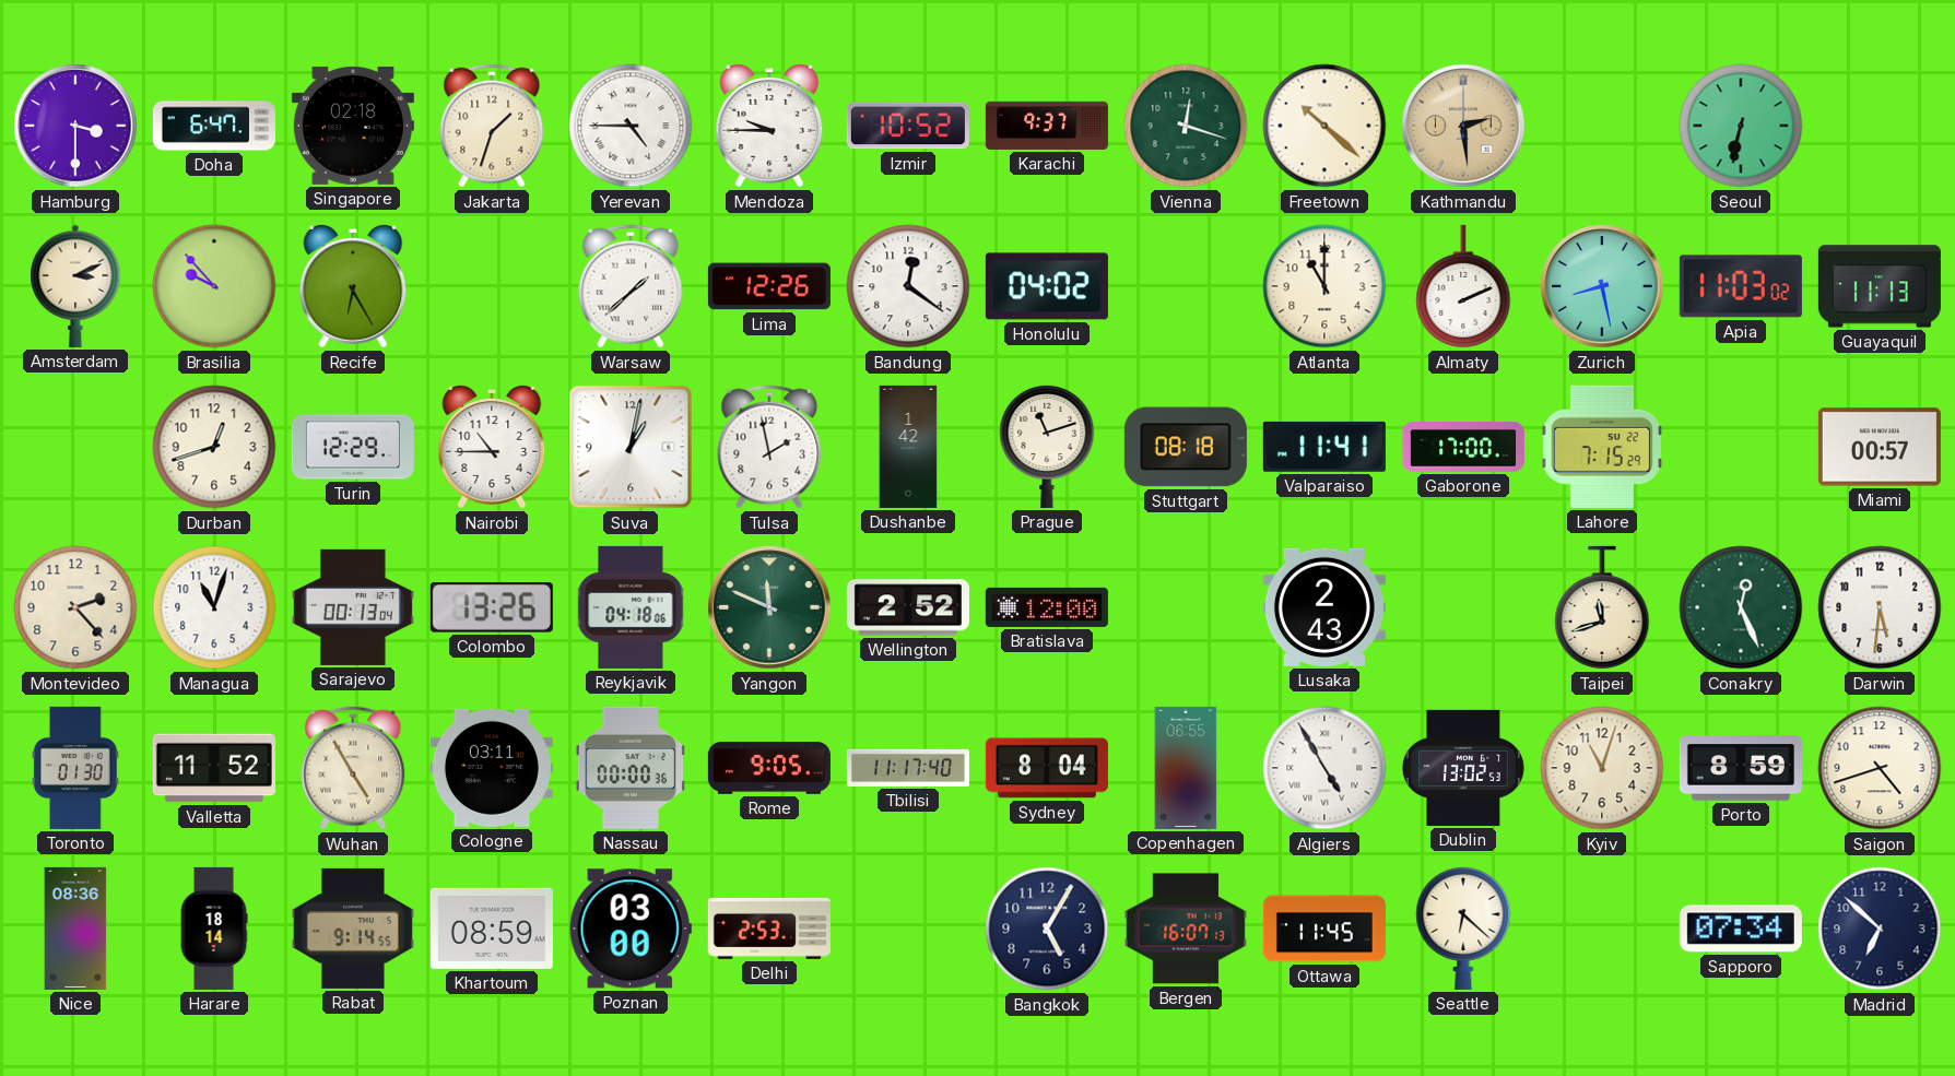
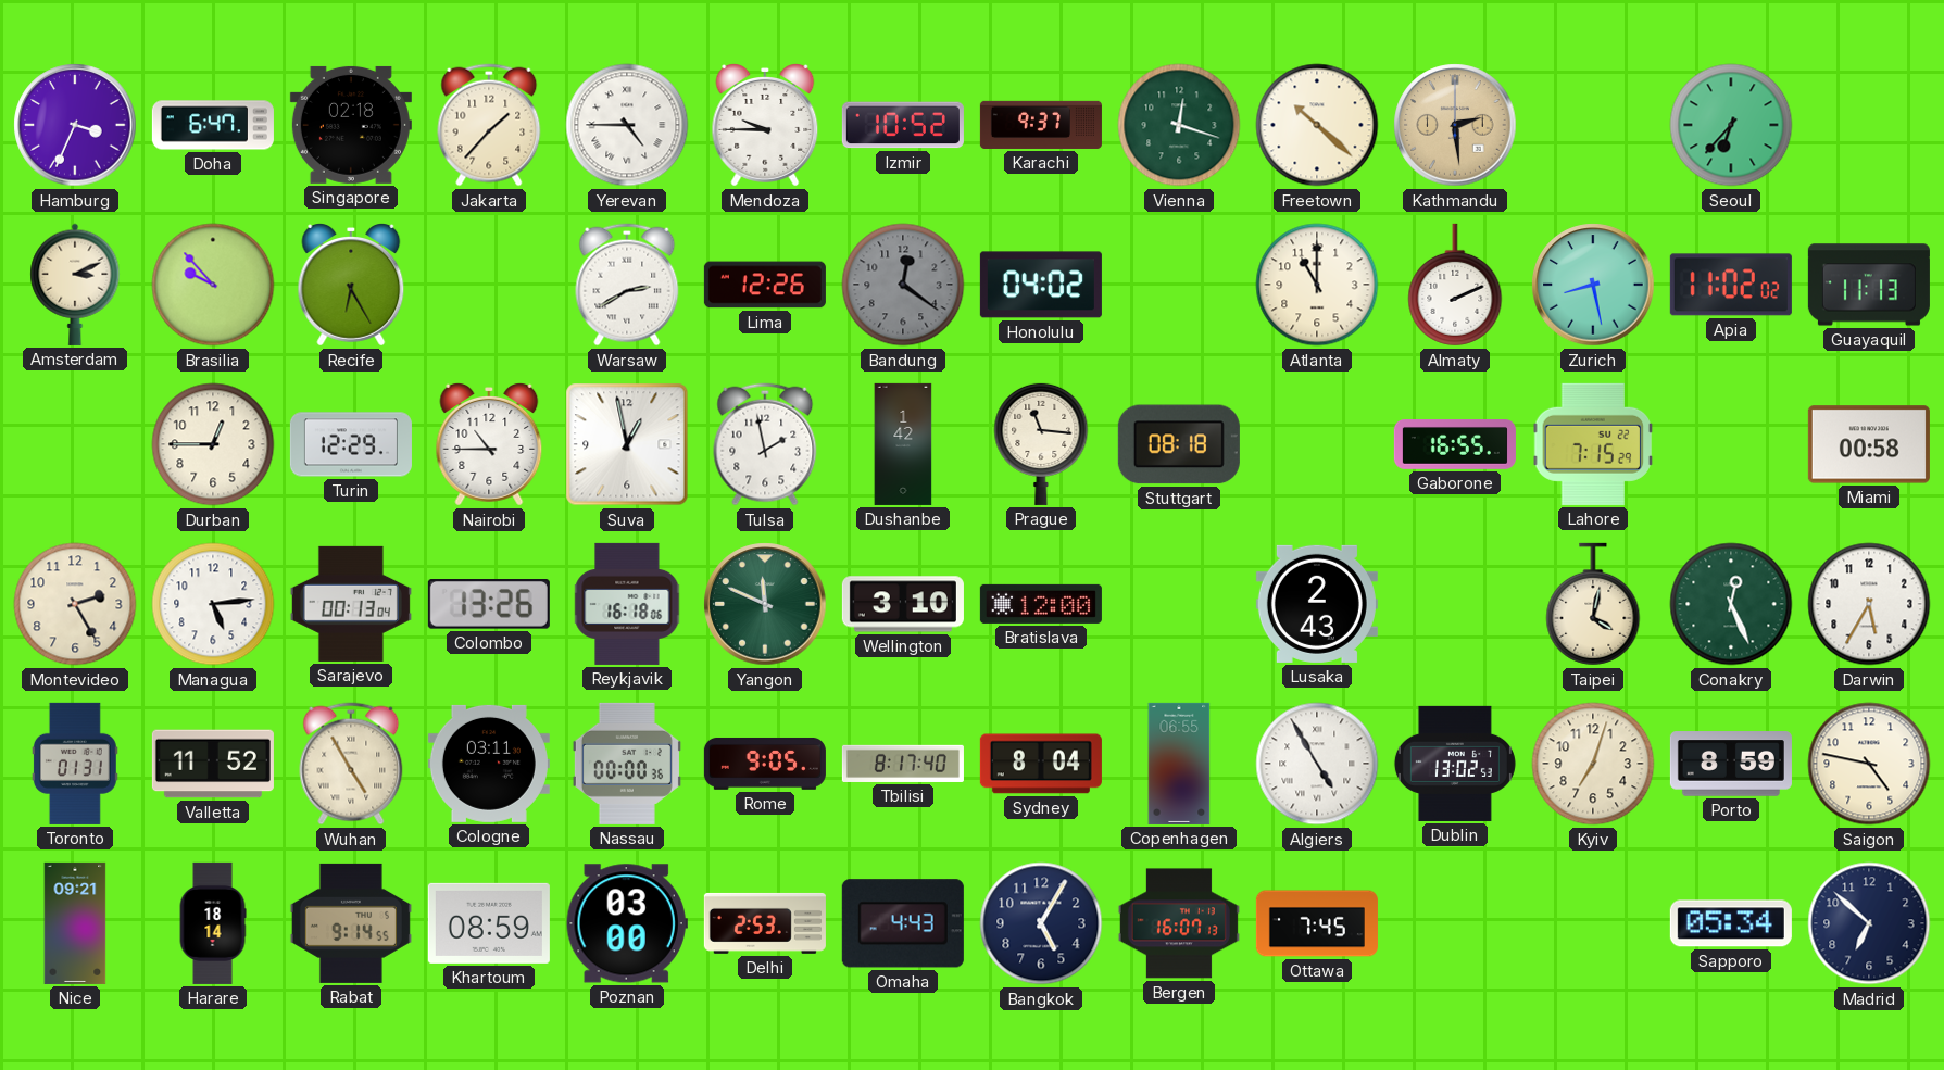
Hamburg: 3:30 -> 3:34
Jakarta: 1:33 -> 1:37
Seoul: 6:32 -> 6:37
Warsaw: 1:38 -> 2:40
Bandung dial: white -> grey
Apia: 11:03 -> 11:02
Durban: 12:42 -> 12:45
Suva: 1:02 -> 12:58
Prague: 11:12 -> 11:16
Valparaiso: 11:41 -> none
Gaborone: 17:00 -> 16:55
Miami: 00:57 -> 00:58
Montevideo: 2:23 -> 2:25
Managua: 11:03 -> 5:14
Reykjavik: 04:18 -> 16:18
Wellington: 2:52 -> 3:10
Taipei: 11:42 -> 4:02
Darwin: 5:31 -> 5:35
Toronto: 01:30 -> 01:31
Tbilisi: 11:17 -> 8:17
Kyiv: 11:03 -> 7:03
Saigon: 4:42 -> 4:47
Nice: 08:36 -> 09:21
Omaha: none -> 4:43
Ottawa: 11:45 -> 7:45
Seattle: 6:22 -> none
Sapporo: 07:34 -> 05:34
